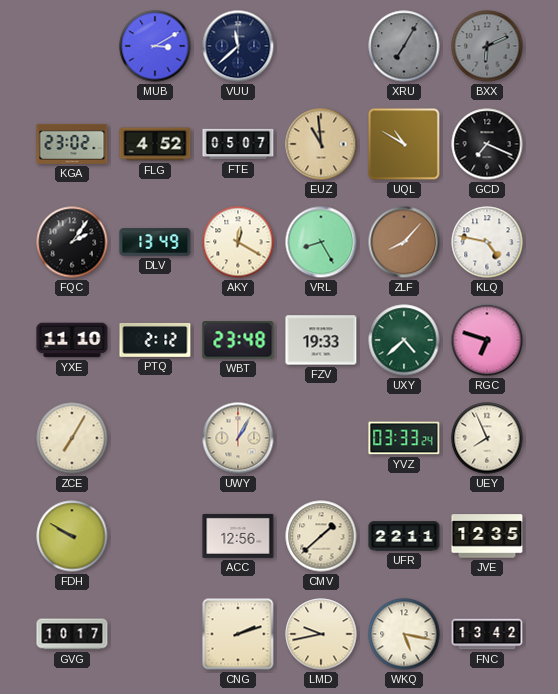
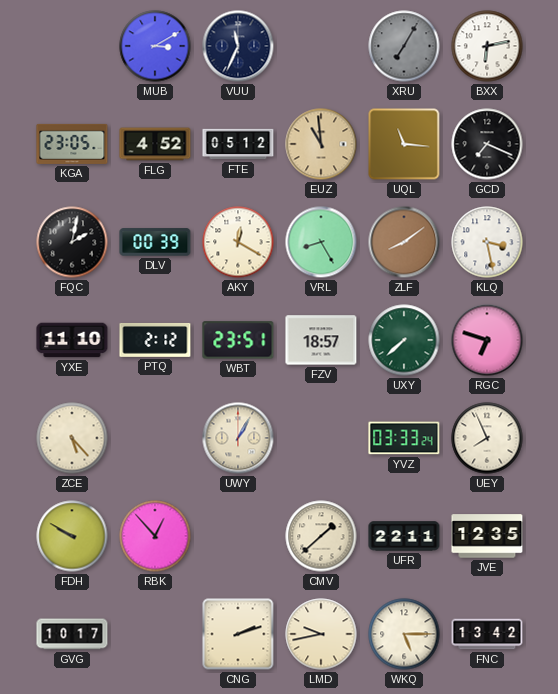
VUU: 11:38 -> 11:34
BXX: 6:11 -> 6:13
BXX dial: grey -> white
KGA: 23:02 -> 23:05
FTE: 05:07 -> 05:12
UQL: 10:50 -> 11:16
FQC: 2:06 -> 2:02
DLV: 13:49 -> 00:39
ZLF: 8:07 -> 8:09
KLQ: 4:47 -> 3:28
WBT: 23:48 -> 23:51
FZV: 19:33 -> 18:57
UXY: 4:38 -> 7:38
ZCE: 7:05 -> 5:23
RBK: none -> 12:53
ACC: 12:56 -> none
WKQ: 5:17 -> 5:15
